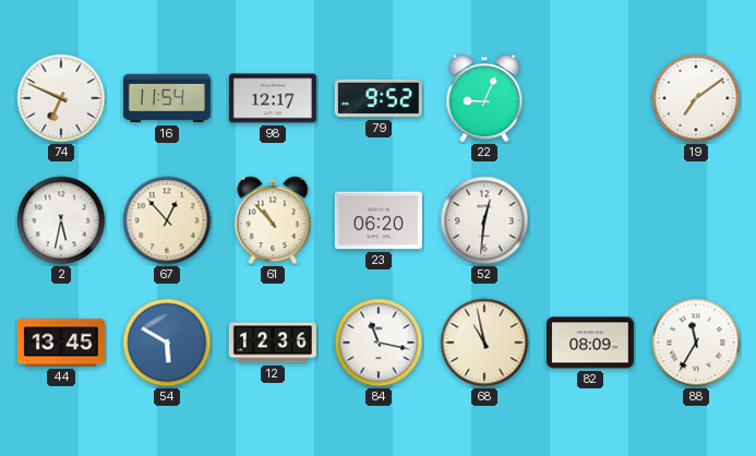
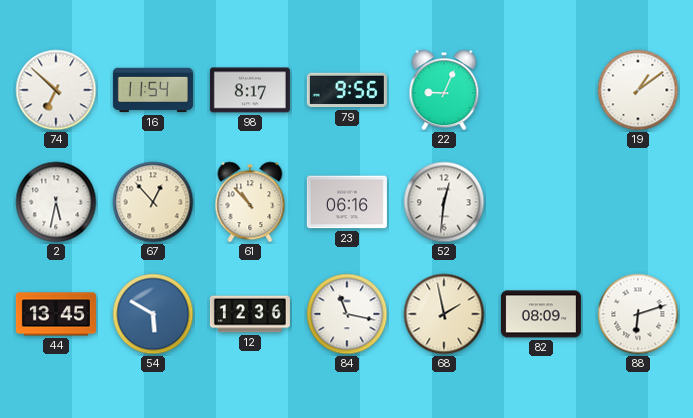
74: 6:49 -> 6:52
98: 12:17 -> 8:17
79: 9:52 -> 9:56
19: 7:09 -> 1:09
23: 06:20 -> 06:16
68: 10:58 -> 1:58
88: 11:35 -> 6:12
